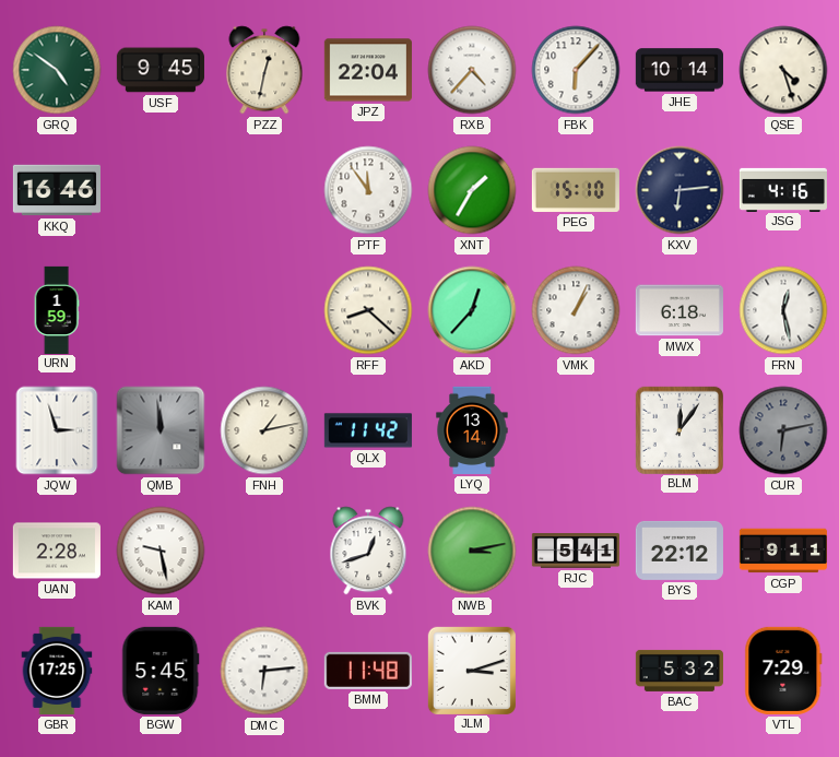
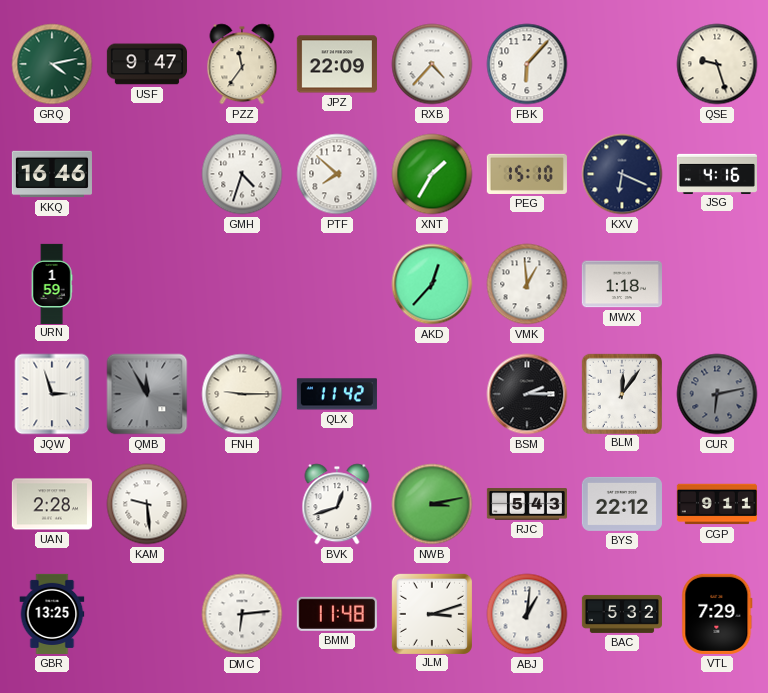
GRQ: 4:51 -> 4:13
USF: 9:45 -> 9:47
PZZ: 12:32 -> 11:36
JPZ: 22:04 -> 22:09
JHE: 10:14 -> none
QSE: 4:27 -> 9:27
GMH: none -> 4:33
PTF: 11:54 -> 7:52
KXV: 6:14 -> 6:19
RFF: 8:22 -> none
VMK: 1:04 -> 12:59
MWX: 6:18 -> 1:18
FRN: 12:28 -> none
QMB: 11:59 -> 11:55
FNH: 1:13 -> 9:15
LYQ: 13:14 -> none
BSM: none -> 2:15
KAM: 9:28 -> 9:29
RJC: 5:41 -> 5:43
GBR: 17:25 -> 13:25
BGW: 5:45 -> none
ABJ: none -> 1:01
